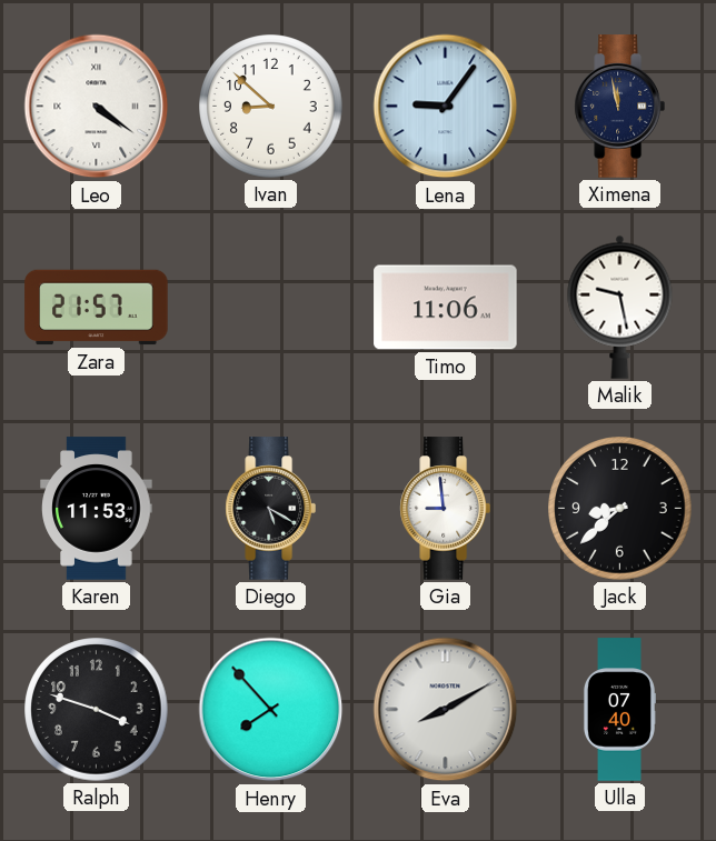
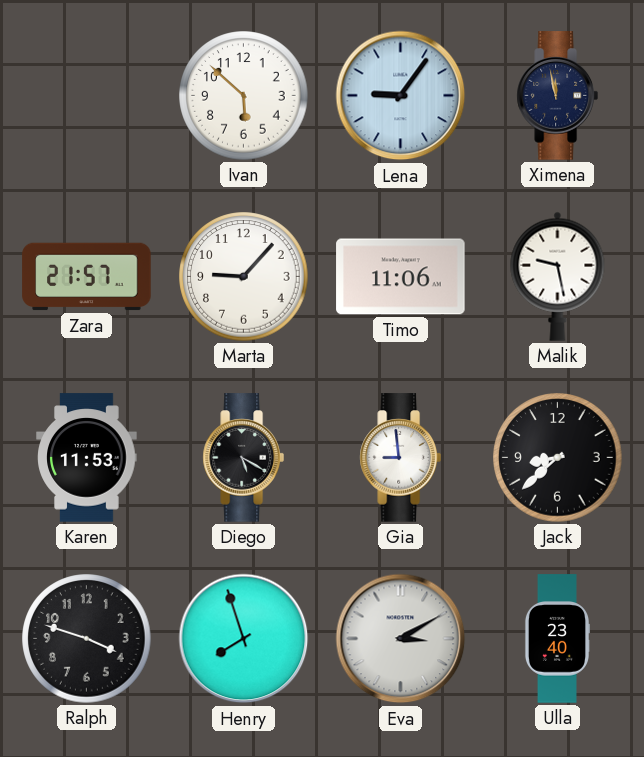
Leo: 4:21 -> none
Ivan: 8:52 -> 5:52
Marta: none -> 9:07
Henry: 7:53 -> 7:57
Eva: 8:10 -> 3:10
Ulla: 07:40 -> 23:40
